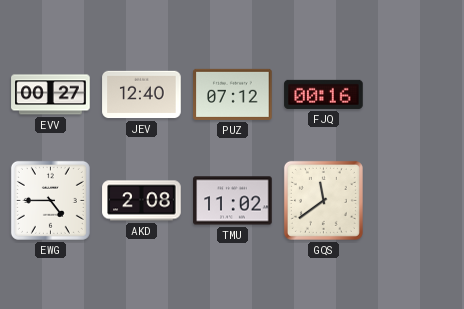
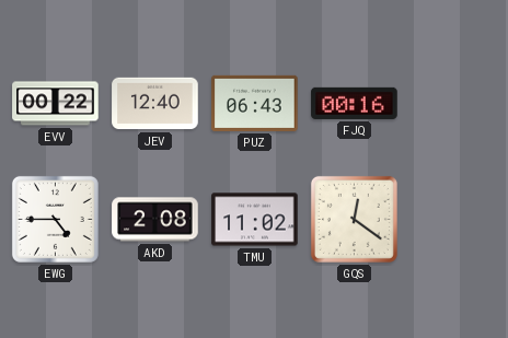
EVV: 00:27 -> 00:22
PUZ: 07:12 -> 06:43
GQS: 11:39 -> 12:21
